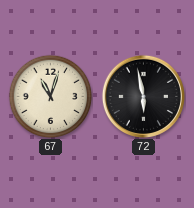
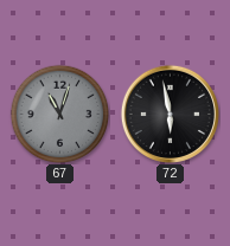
67 dial: cream -> grey
